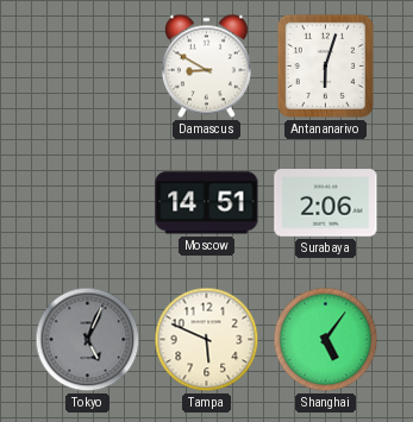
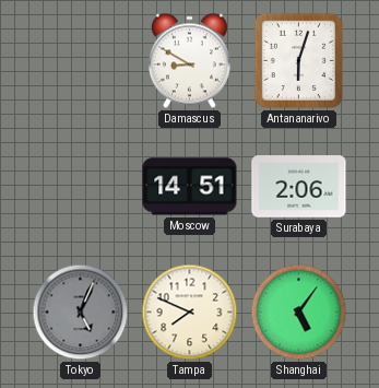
Tampa: 5:49 -> 7:49
